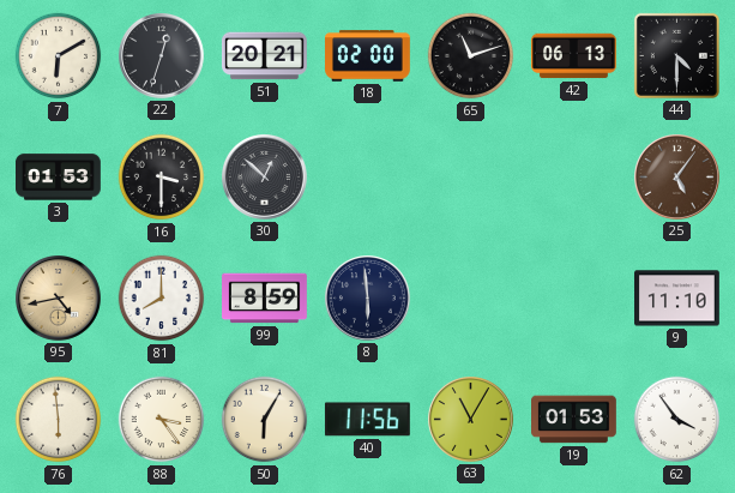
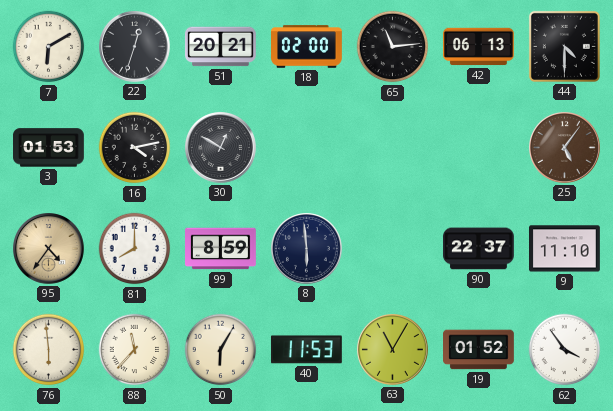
65: 11:12 -> 11:14
16: 3:30 -> 4:13
30: 12:52 -> 12:50
95: 4:43 -> 4:36
90: none -> 22:37
88: 3:24 -> 11:37
40: 11:56 -> 11:53
19: 01:53 -> 01:52
